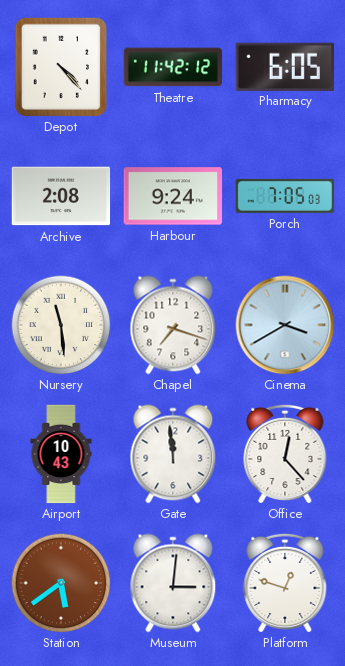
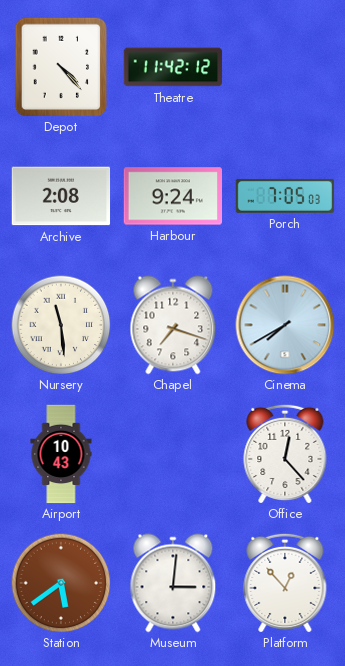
Pharmacy: 6:05 -> none
Cinema: 3:40 -> 7:40
Gate: 11:59 -> none
Platform: 12:48 -> 12:53
